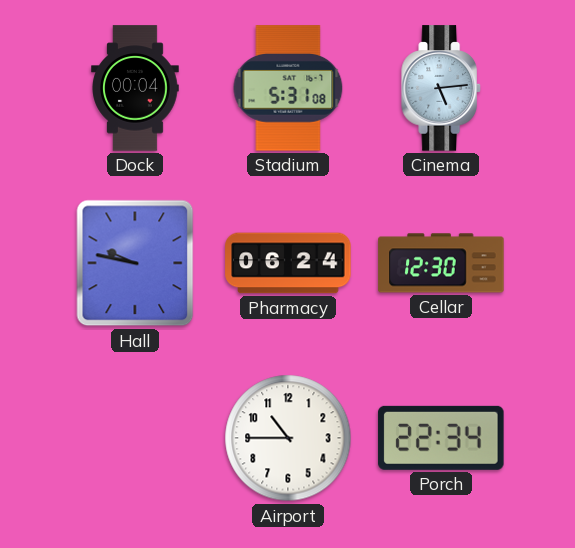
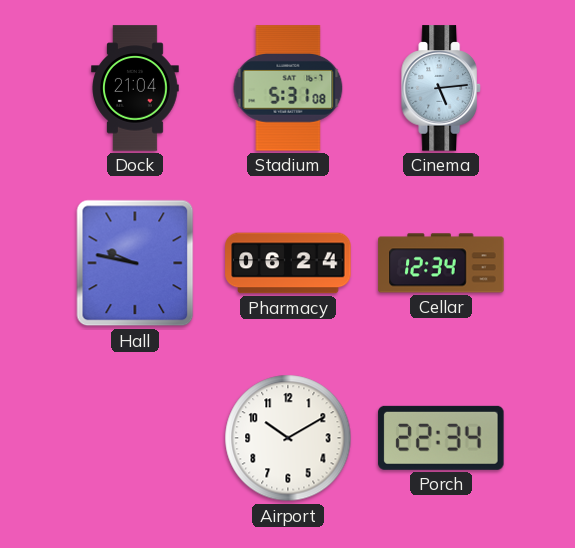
Dock: 00:04 -> 21:04
Cellar: 12:30 -> 12:34
Airport: 10:45 -> 10:10
